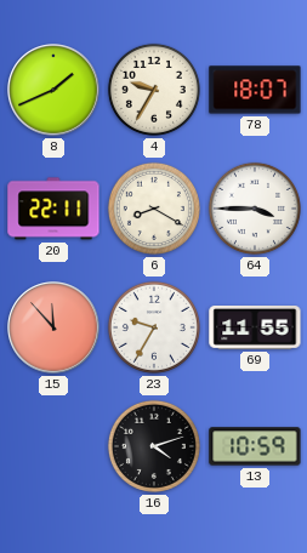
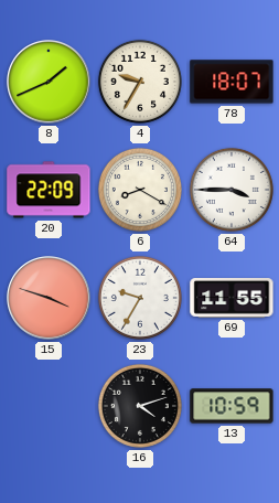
20: 22:11 -> 22:09
15: 11:53 -> 3:48
